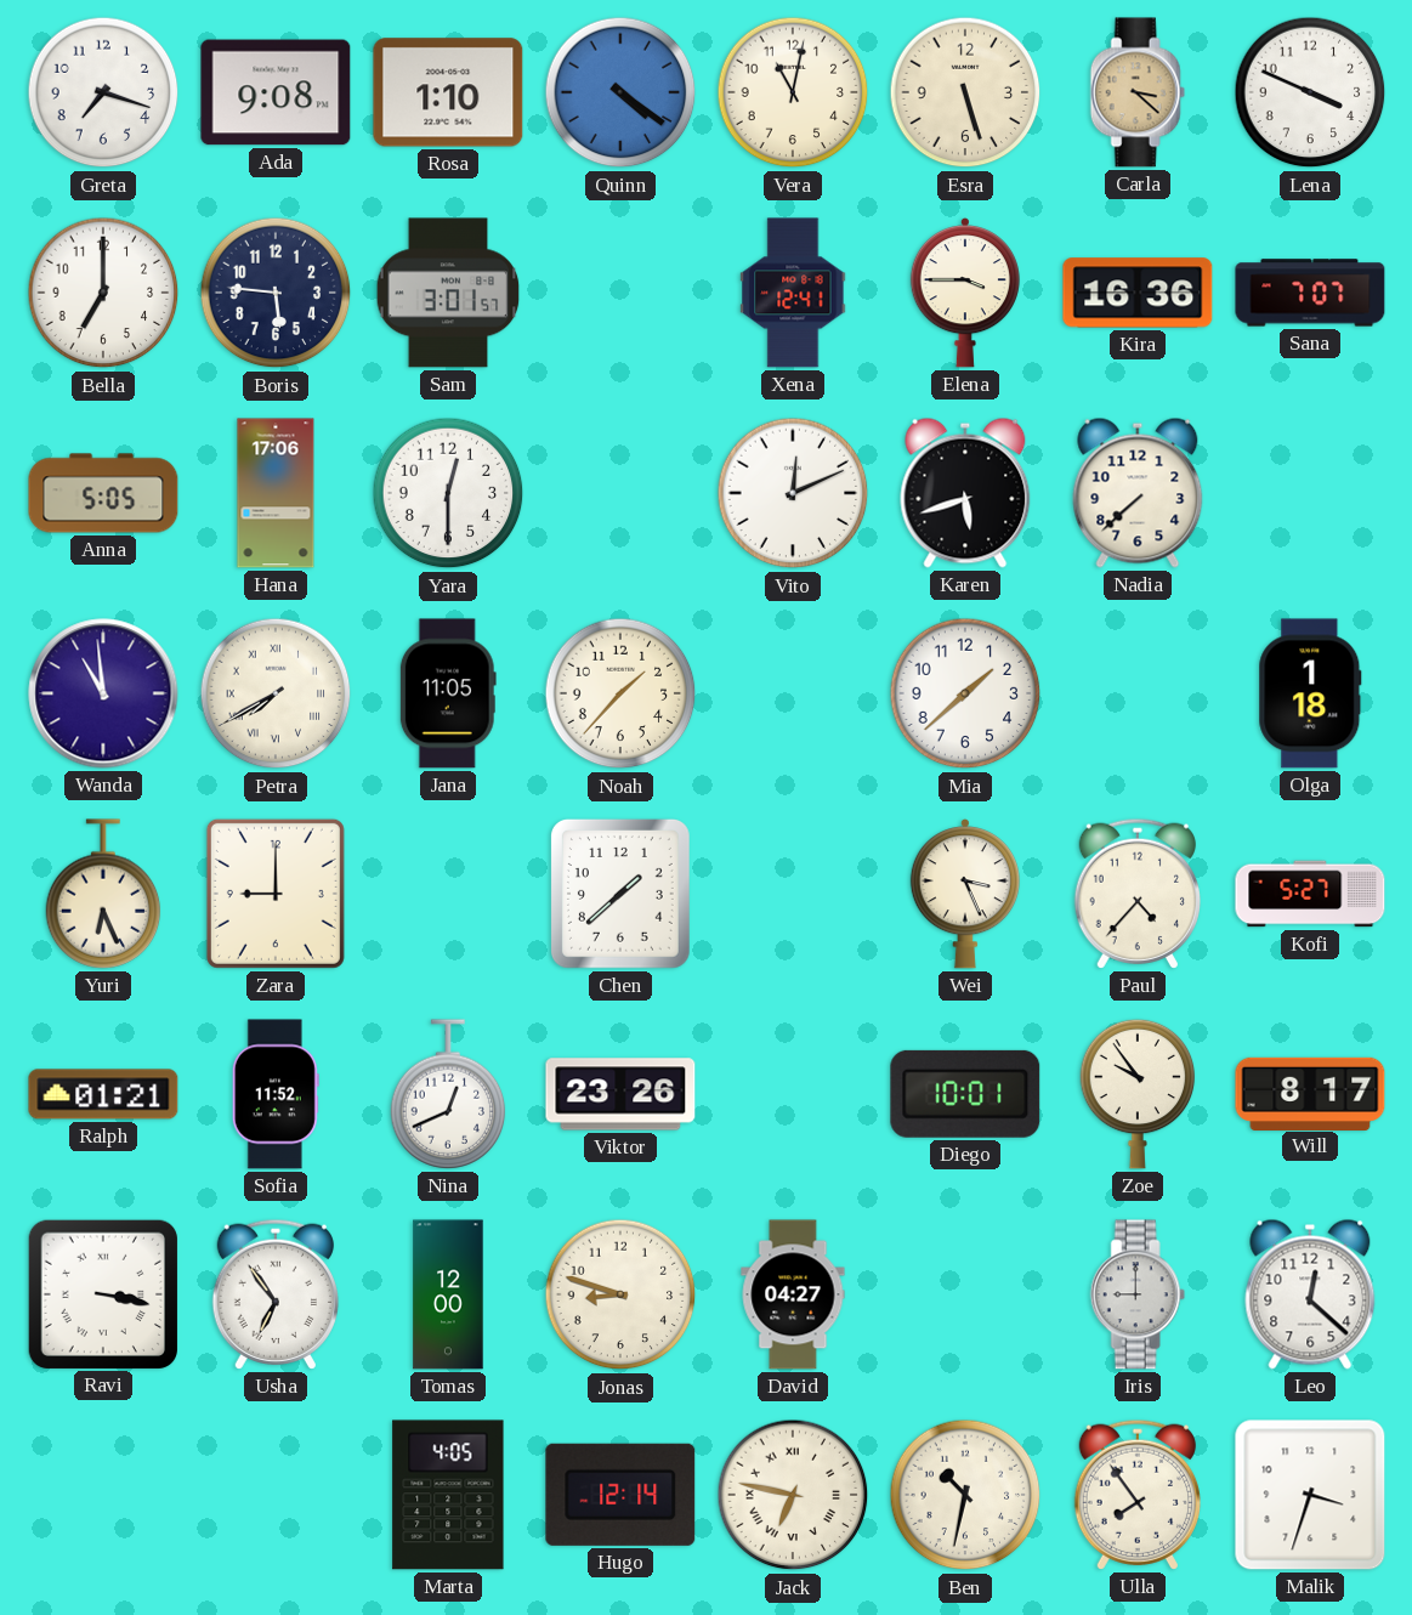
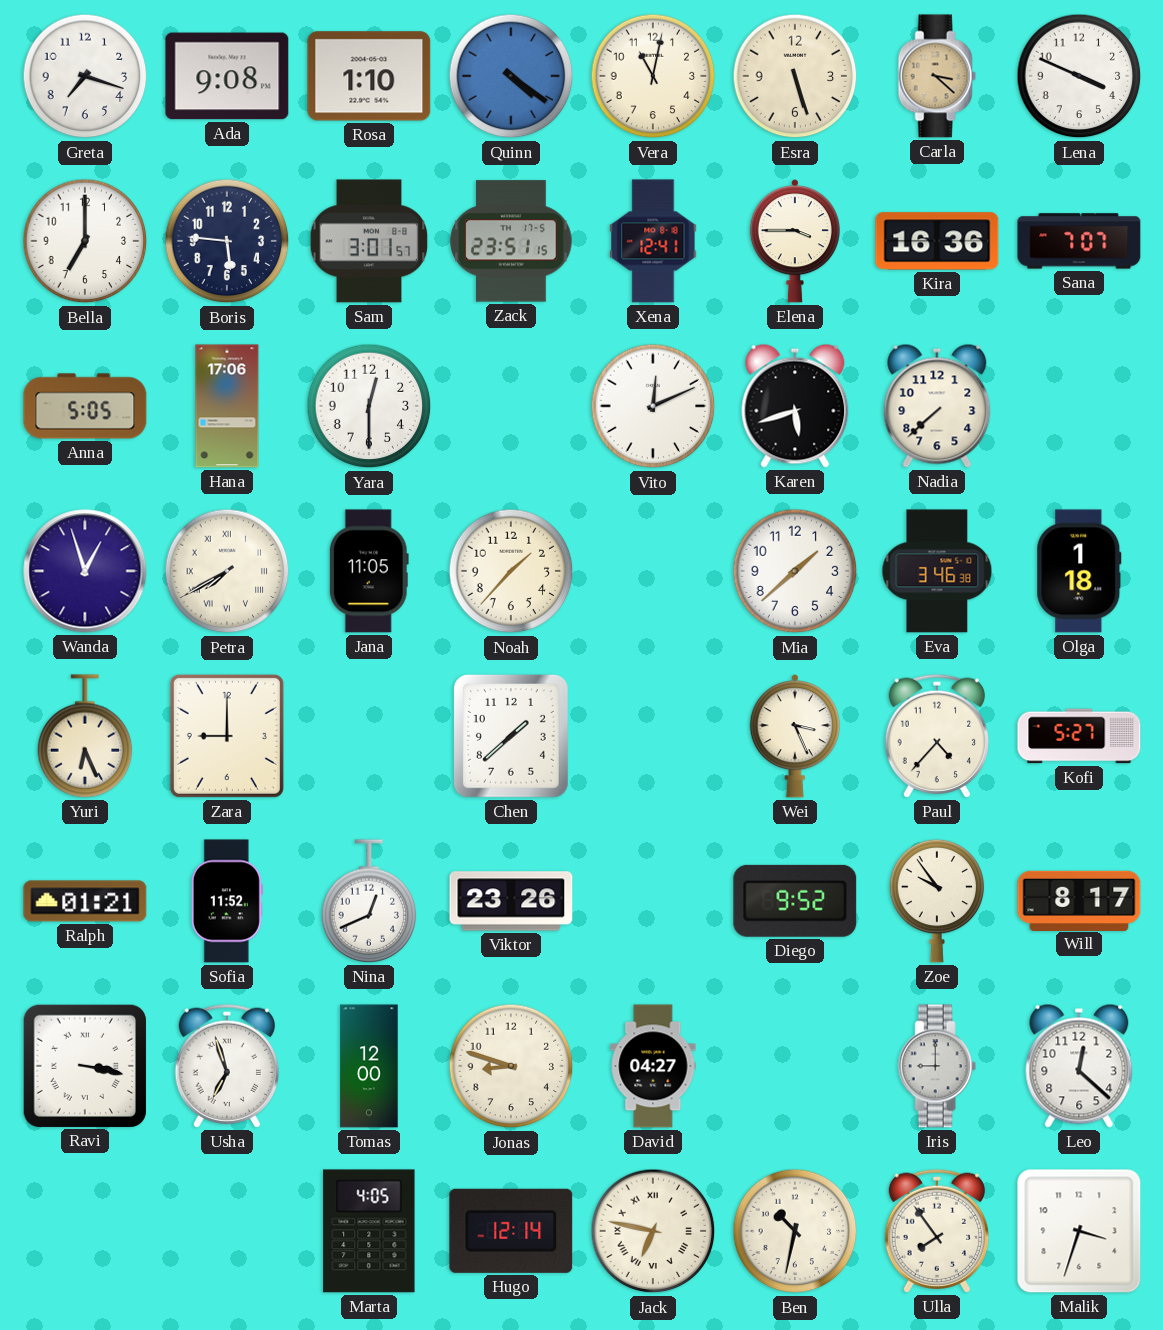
Zack: none -> 23:51
Wanda: 10:59 -> 12:57
Eva: none -> 3:46
Diego: 10:01 -> 9:52
Usha: 6:54 -> 6:57
